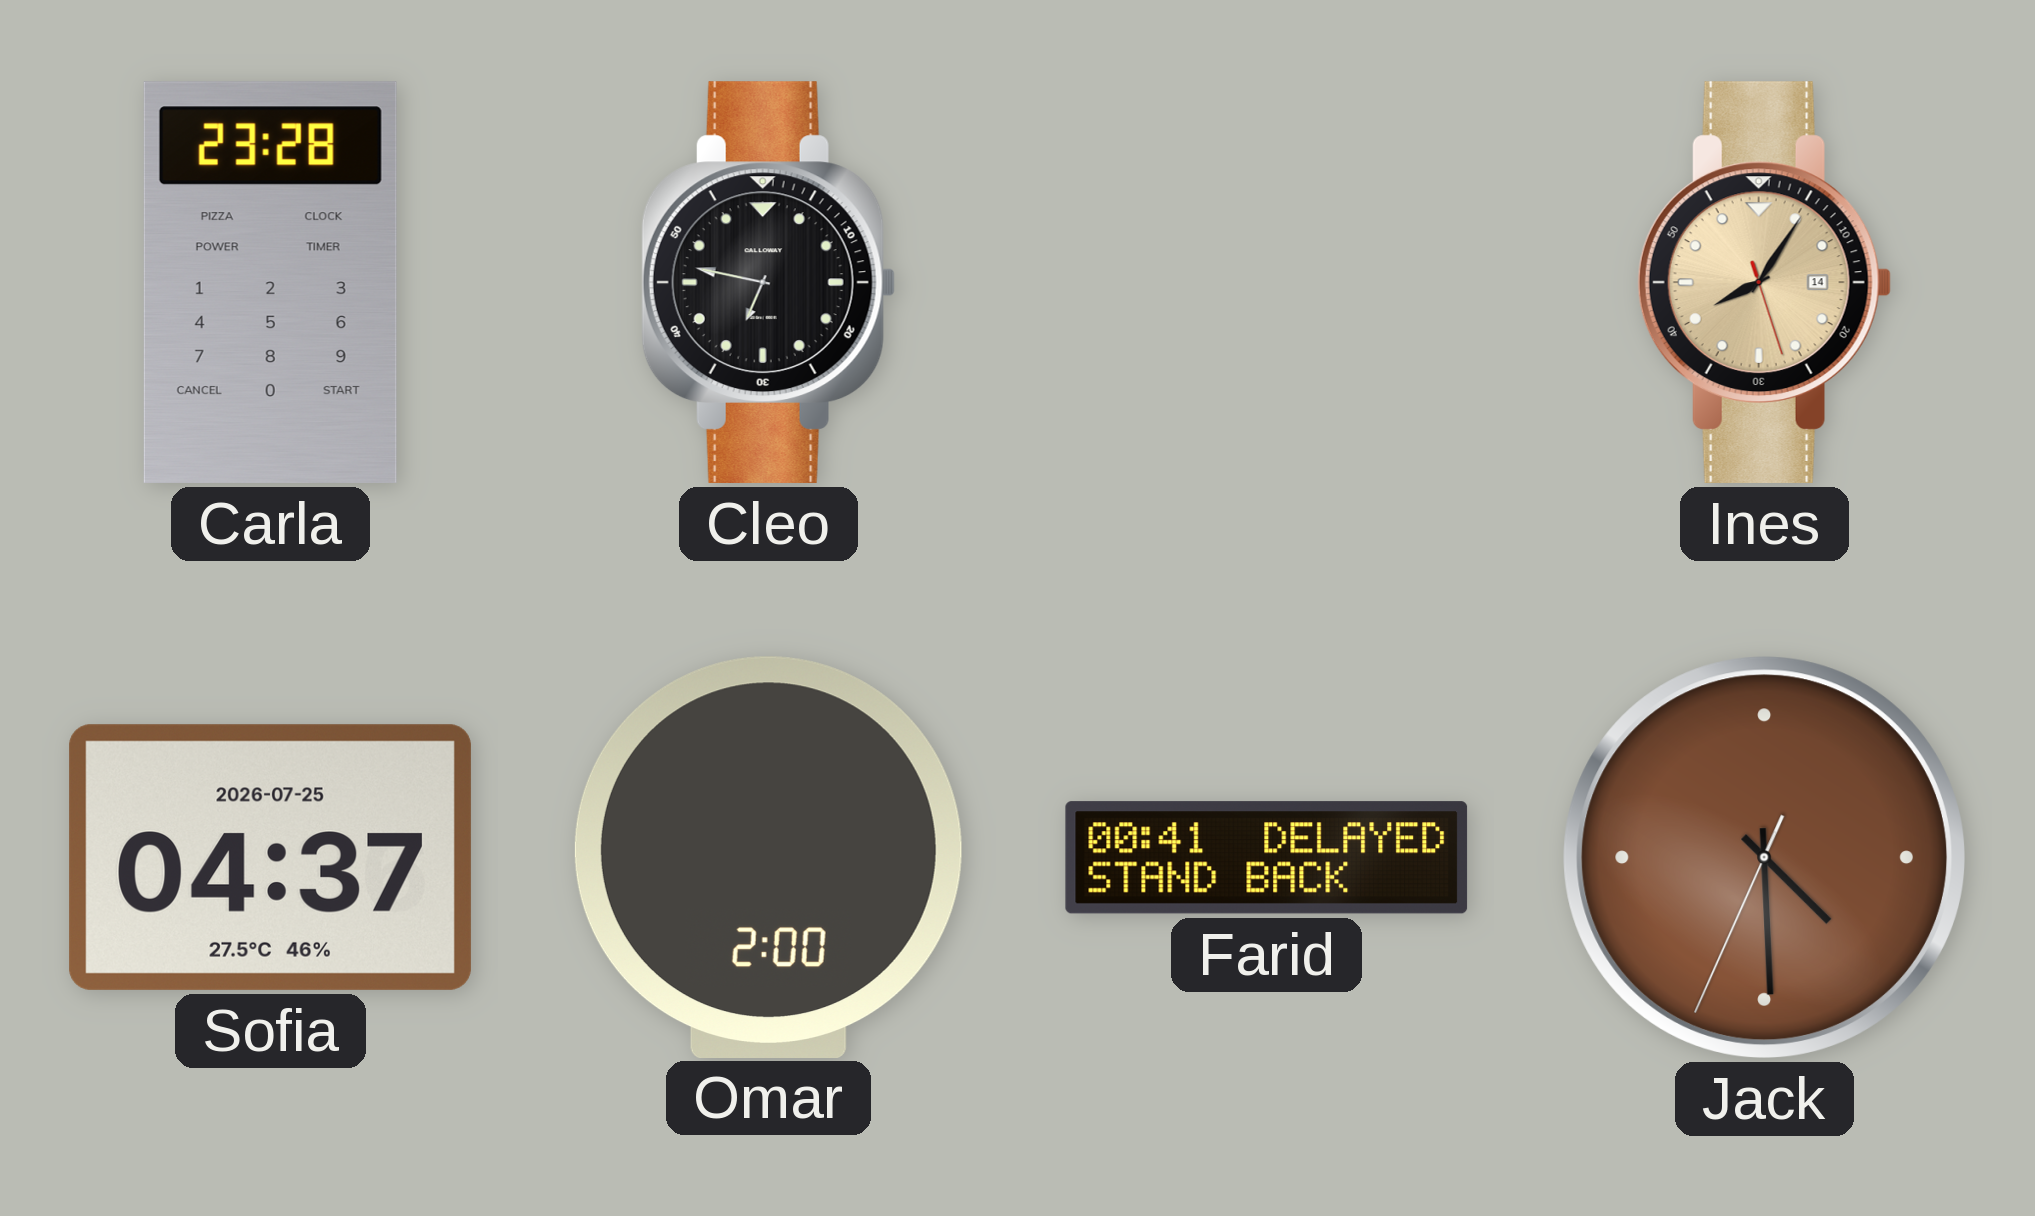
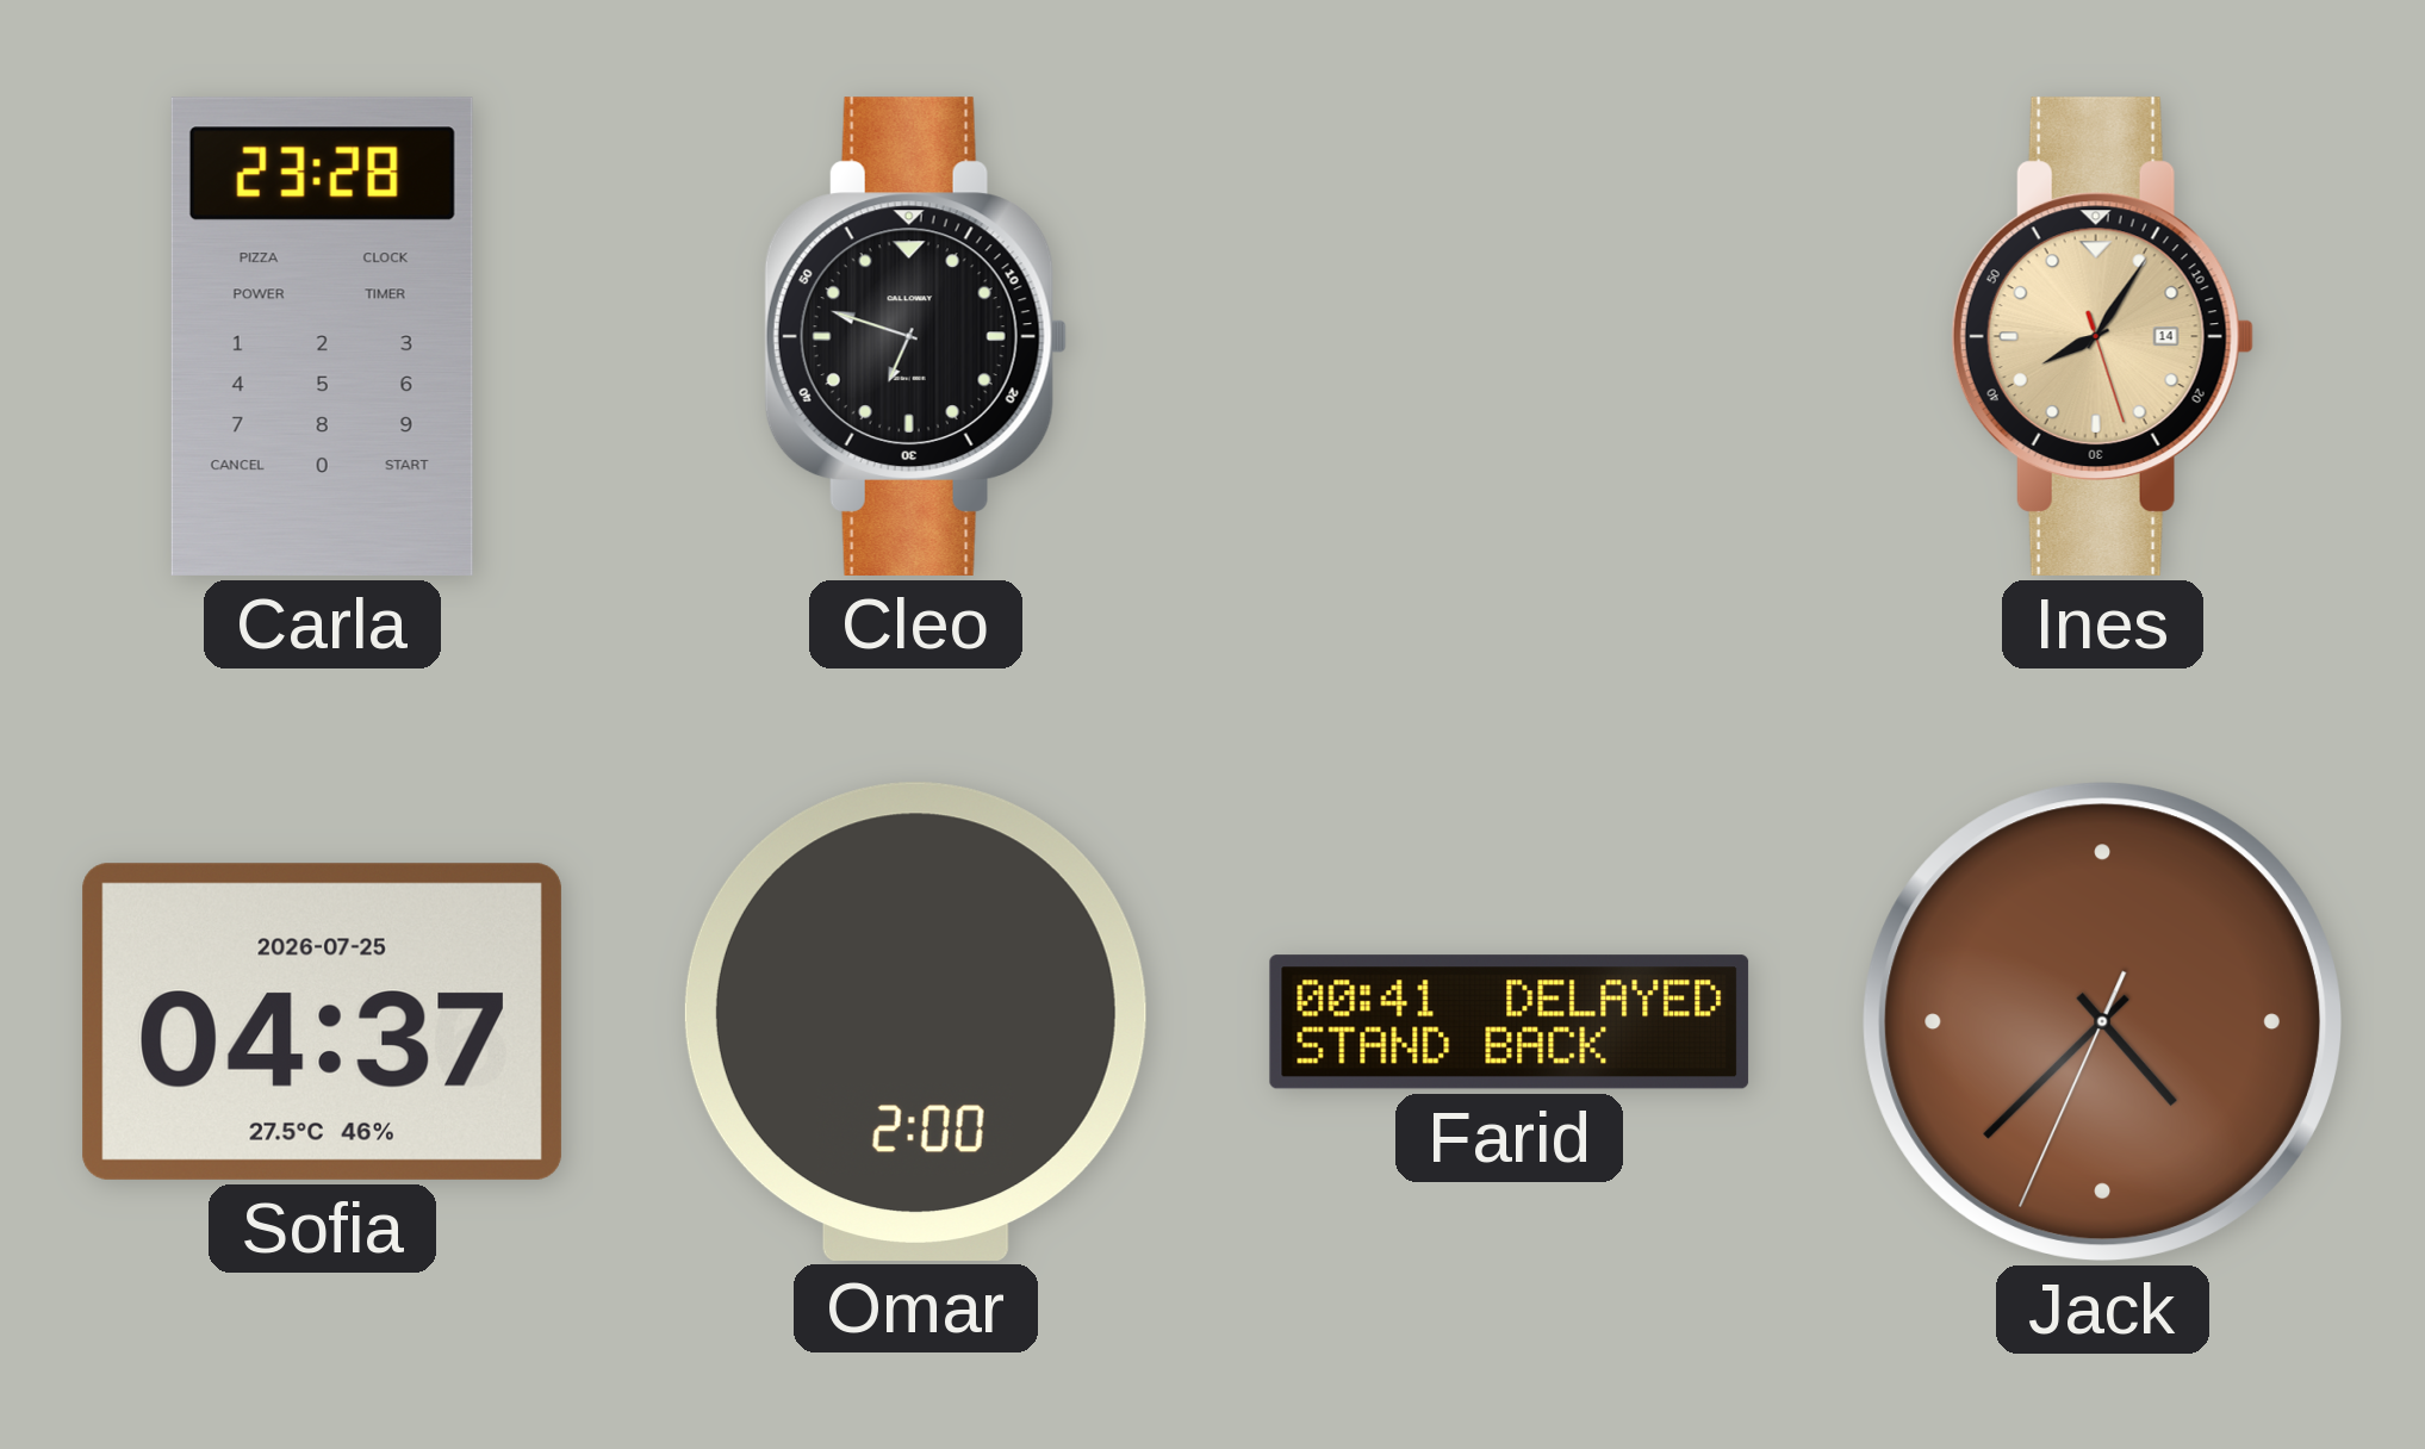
Cleo: 6:47 -> 6:48
Jack: 4:29 -> 4:37
